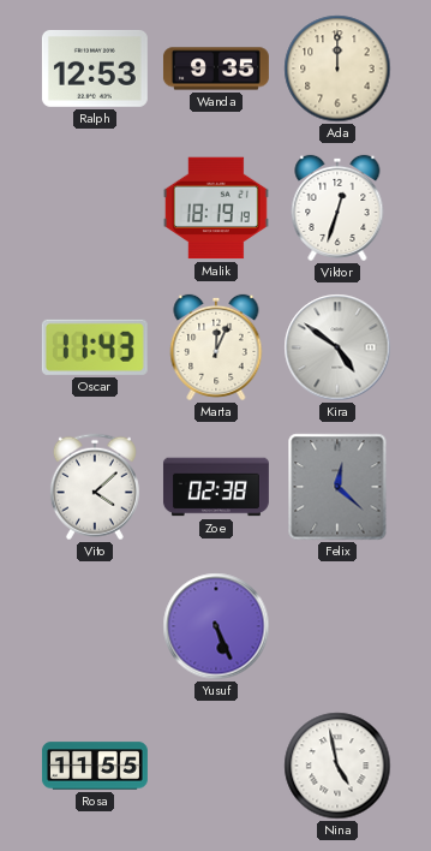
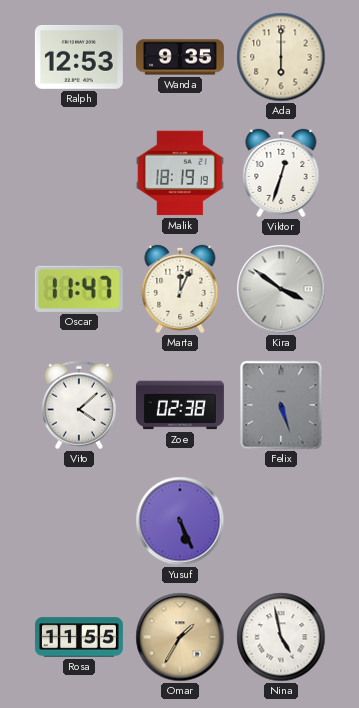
Ada: 12:00 -> 6:00
Oscar: 11:43 -> 11:47
Kira: 4:51 -> 3:51
Felix: 12:22 -> 5:27
Omar: none -> 1:35
